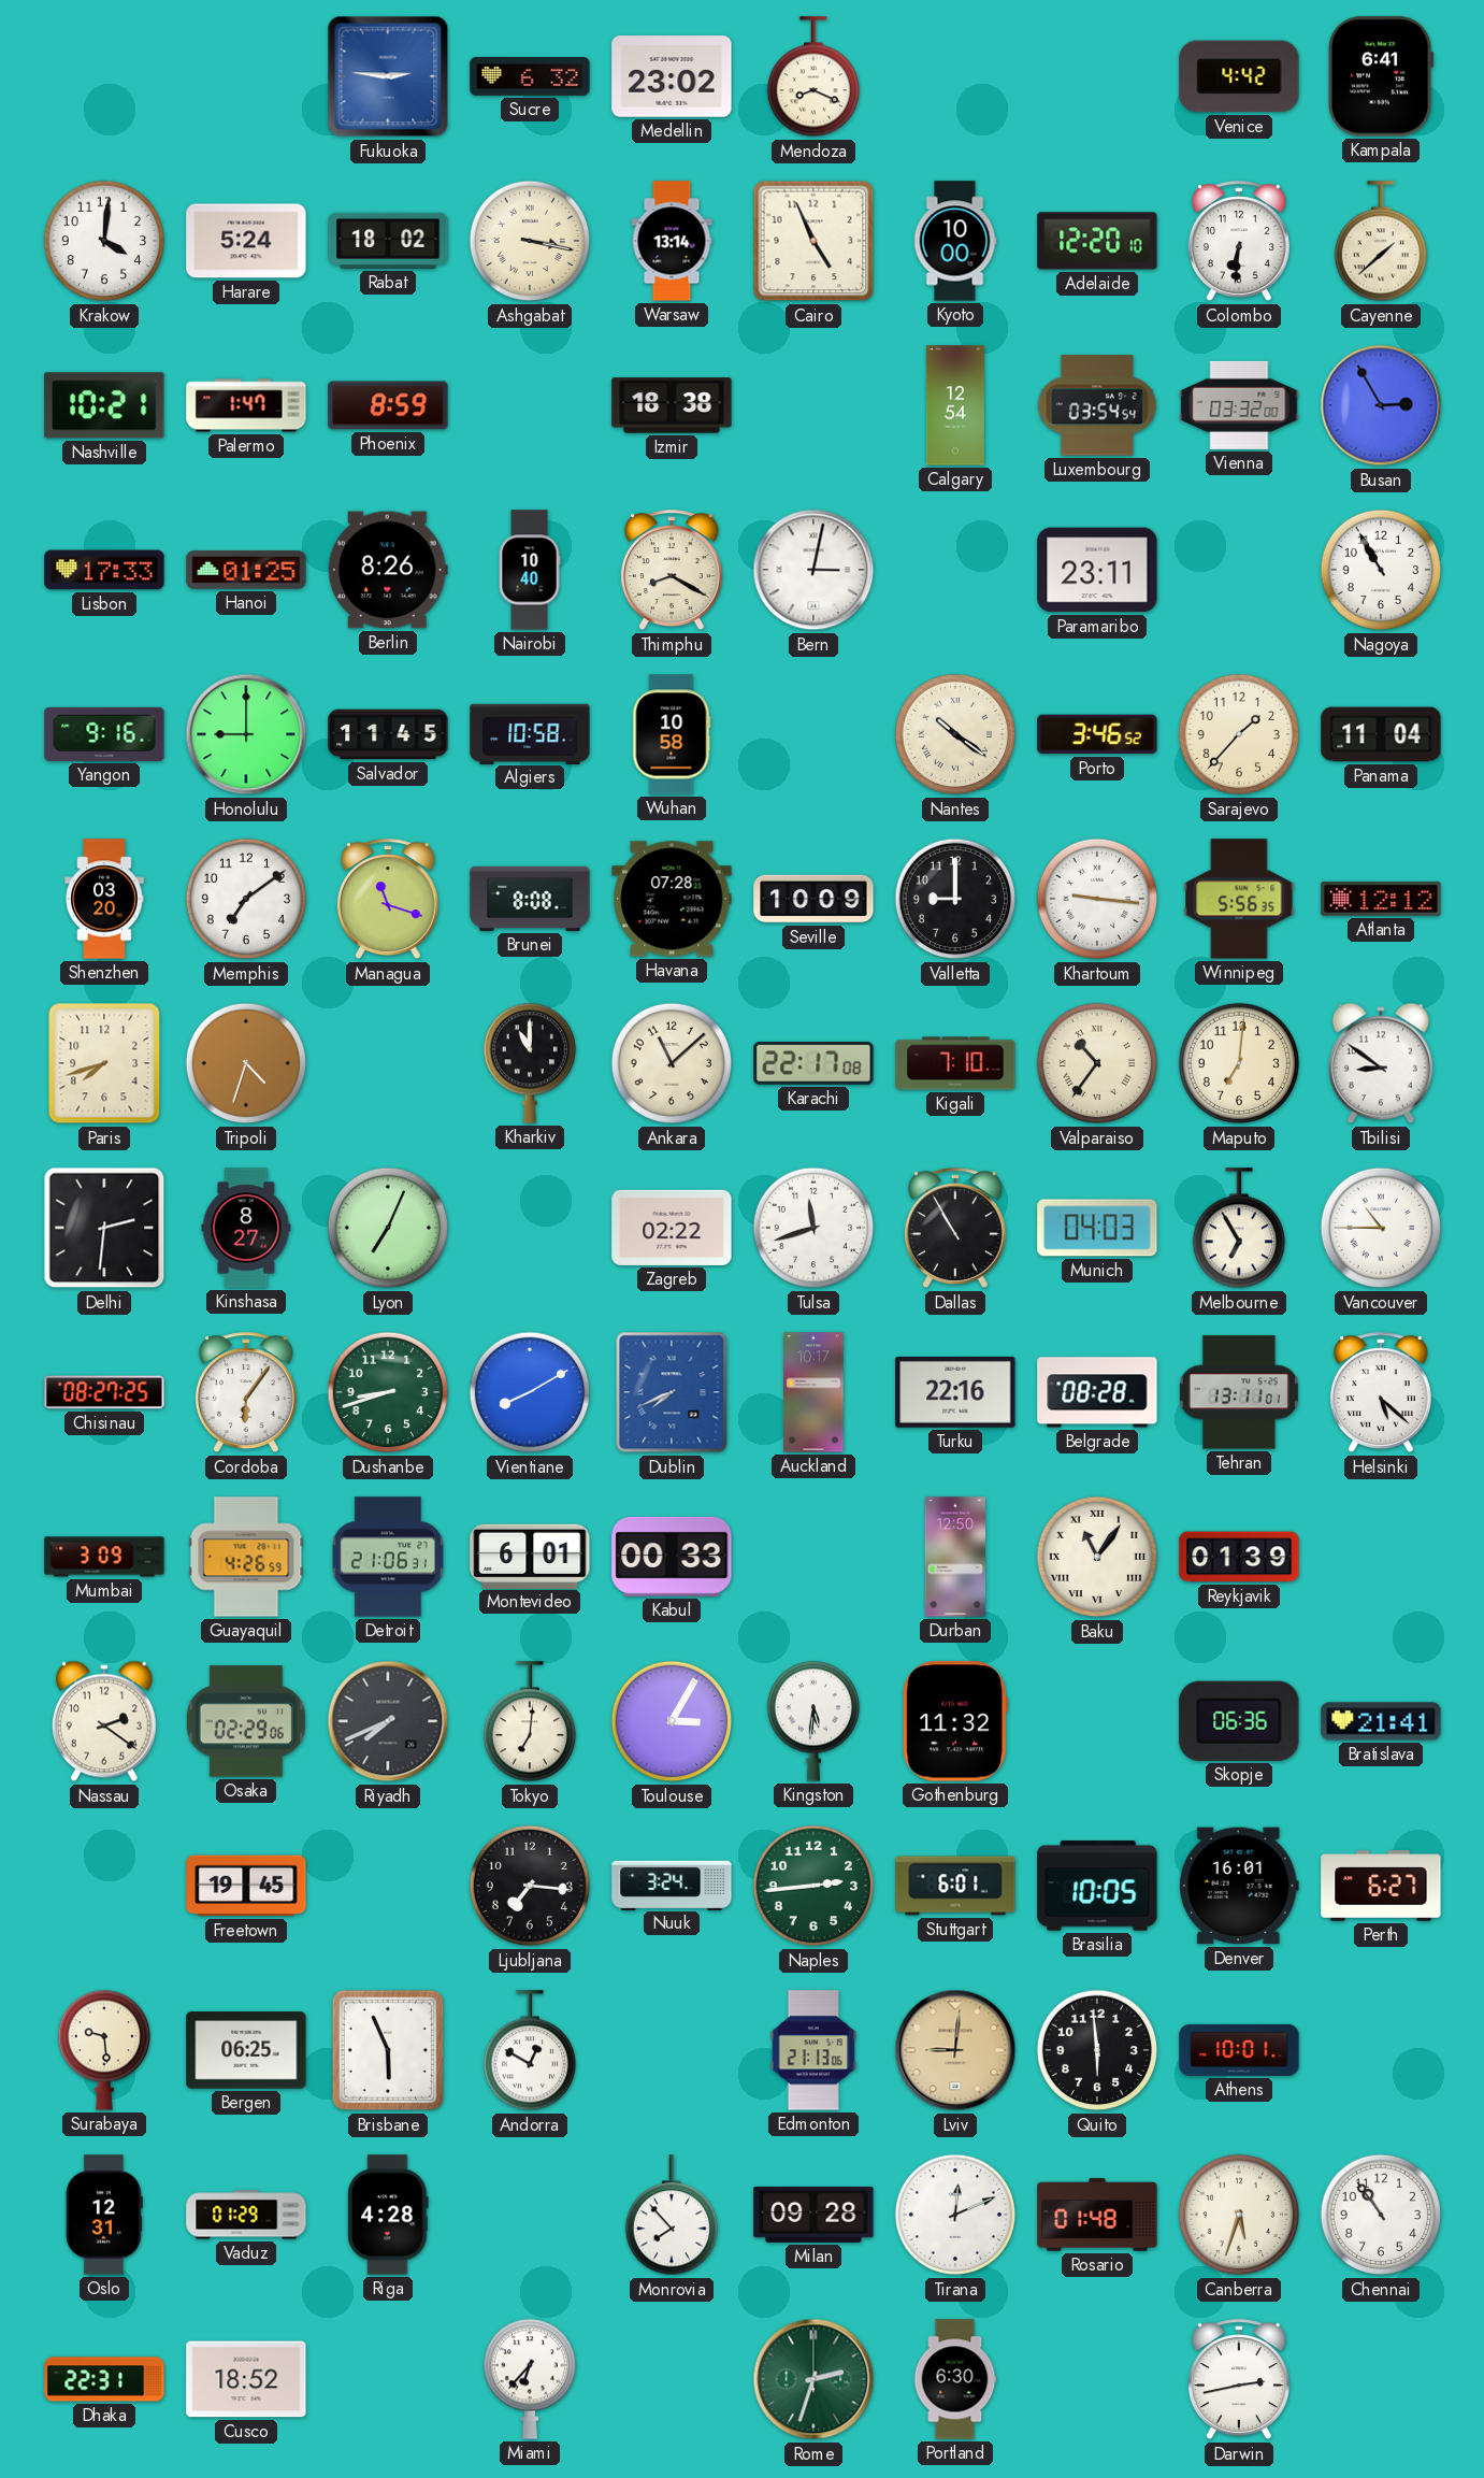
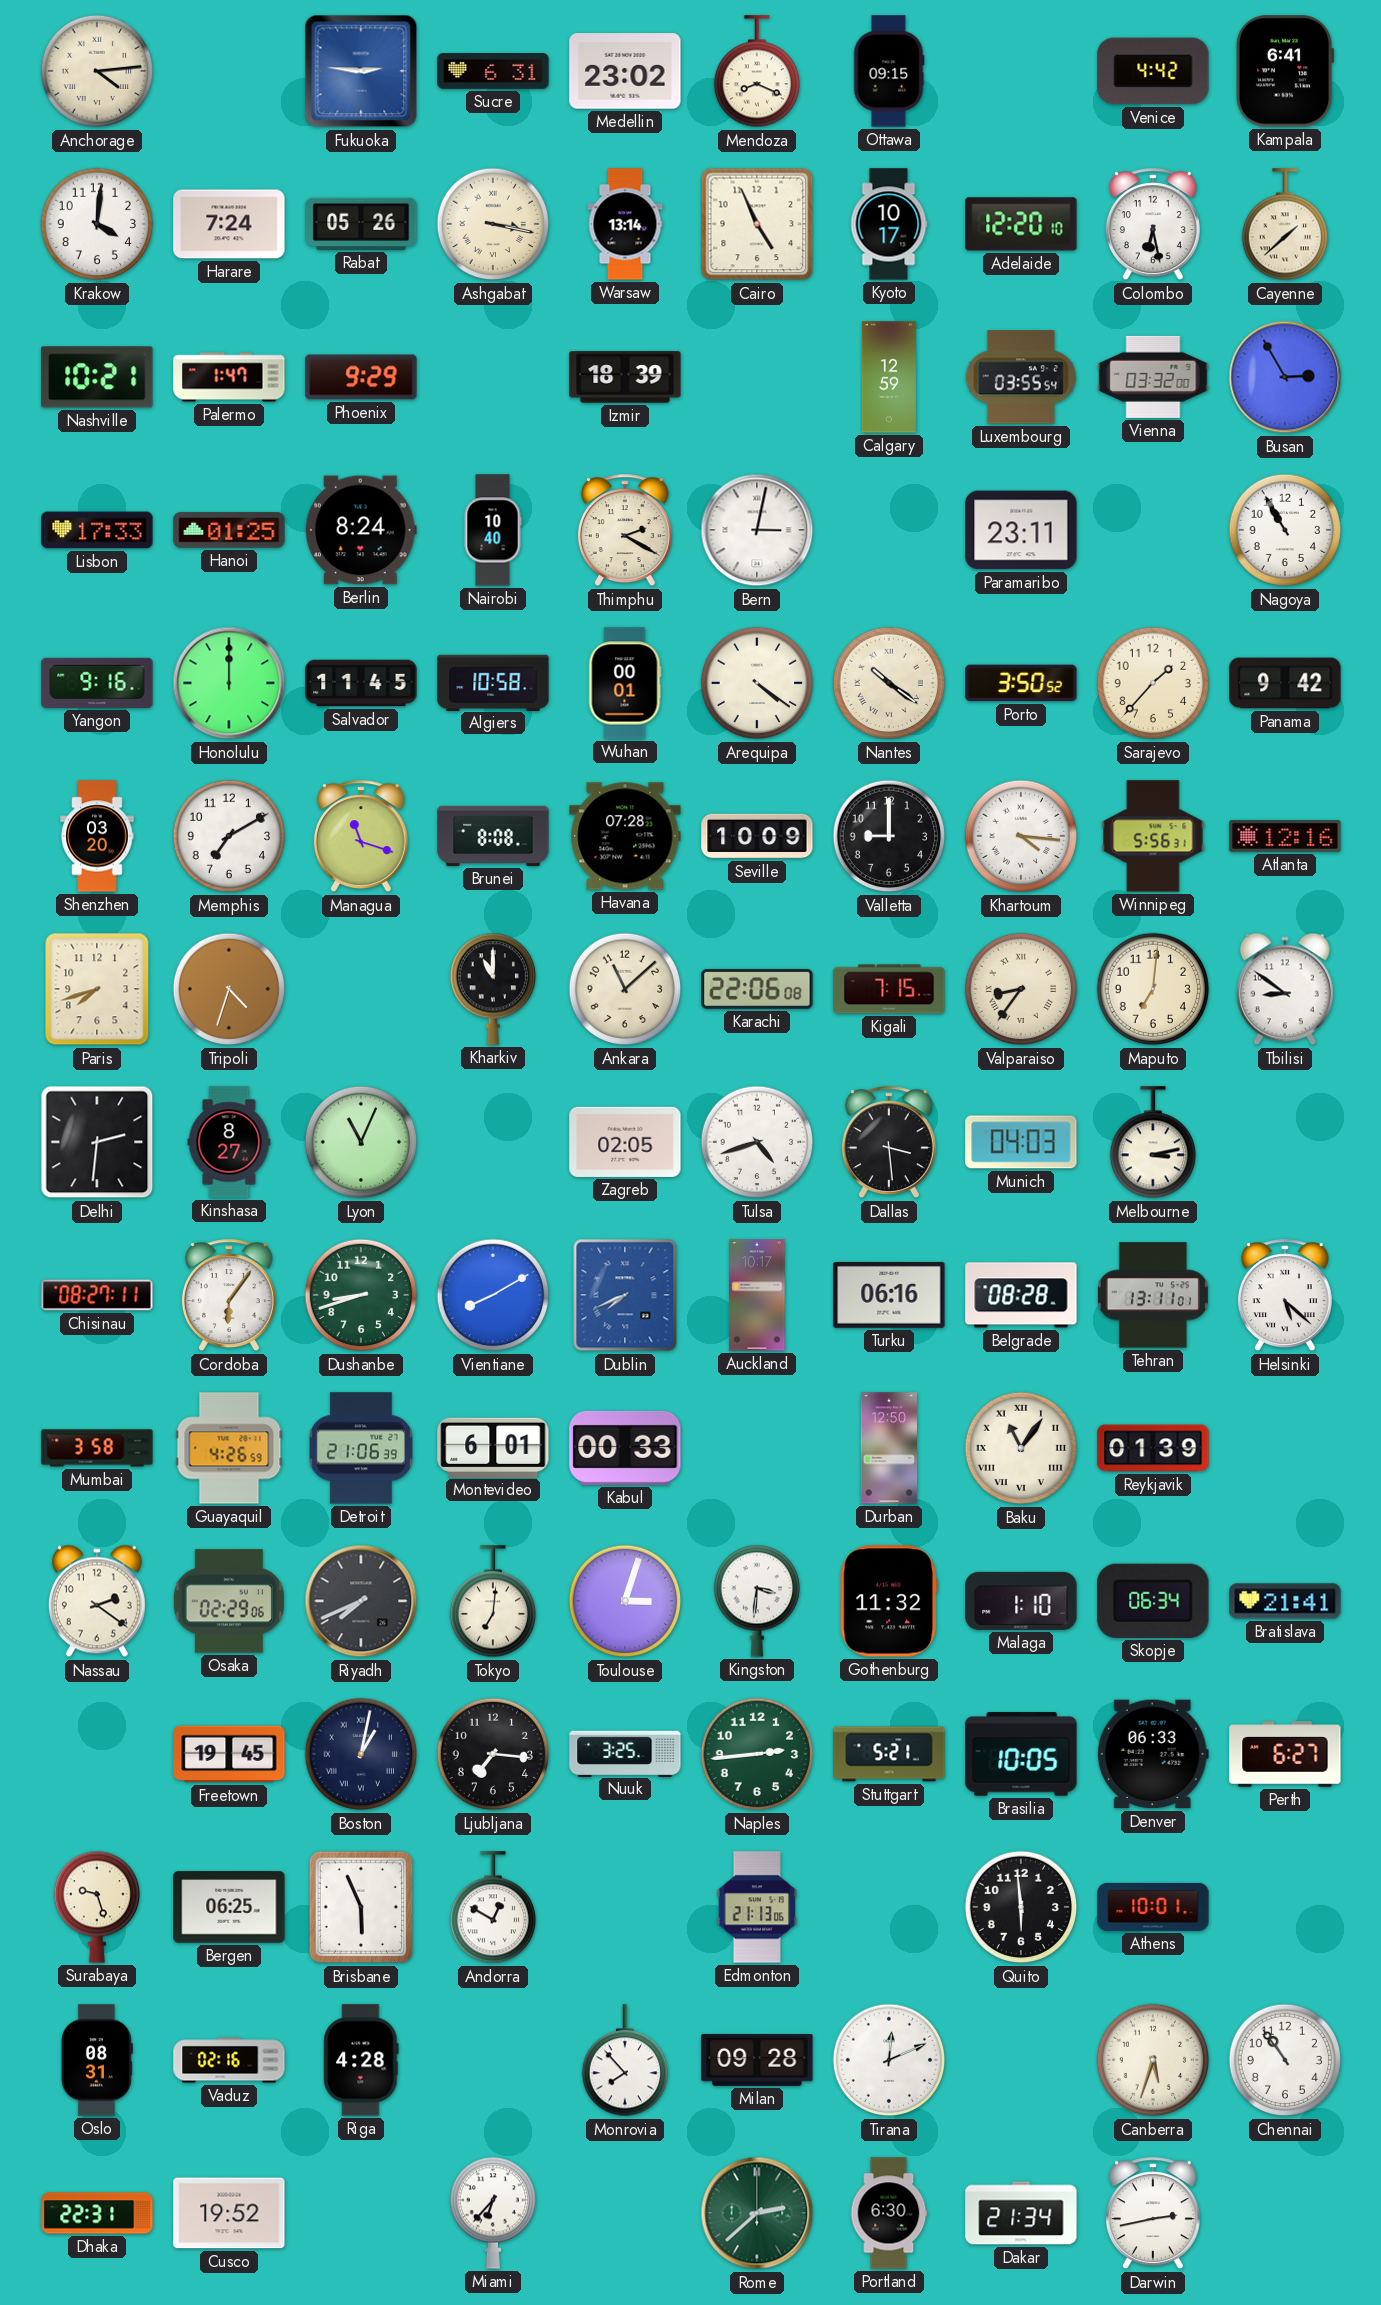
Anchorage: none -> 4:14
Sucre: 6:32 -> 6:31
Ottawa: none -> 09:15
Harare: 5:24 -> 7:24
Rabat: 18:02 -> 05:26
Kyoto: 10:00 -> 10:17
Colombo: 6:31 -> 6:28
Phoenix: 8:59 -> 9:29
Izmir: 18:38 -> 18:39
Calgary: 12:54 -> 12:59
Luxembourg: 03:54 -> 03:55
Berlin: 8:26 -> 8:24
Thimphu: 8:20 -> 2:20
Honolulu: 9:00 -> 12:00
Wuhan: 10:58 -> 00:01
Arequipa: none -> 4:21
Porto: 3:46 -> 3:50
Panama: 11:04 -> 9:42
Memphis: 7:09 -> 7:10
Khartoum: 9:16 -> 4:16
Winnipeg: 5:56:35 -> 5:56:31
Atlanta: 12:12 -> 12:16
Karachi: 22:17 -> 22:06
Kigali: 7:10 -> 7:15
Valparaiso: 10:36 -> 8:36
Lyon: 7:04 -> 11:04
Zagreb: 02:22 -> 02:05
Tulsa: 11:42 -> 4:42
Dallas: 10:55 -> 3:29
Melbourne: 6:55 -> 3:13
Vancouver: 10:45 -> none
Chisinau: 08:27:25 -> 08:27:11
Turku: 22:16 -> 06:16
Mumbai: 3:09 -> 3:58
Detroit: 21:06:31 -> 21:06:39
Toulouse: 3:05 -> 3:03
Kingston: 5:31 -> 3:31
Malaga: none -> 1:10
Skopje: 06:36 -> 06:34
Boston: none -> 1:02
Nuuk: 3:24 -> 3:25
Stuttgart: 6:01 -> 5:21
Denver: 16:01 -> 06:33
Surabaya: 9:29 -> 9:27
Lviv: 9:01 -> none
Oslo: 12:31 -> 08:31
Vaduz: 01:29 -> 02:16
Rosario: 01:48 -> none
Cusco: 18:52 -> 19:52
Rome: 2:33 -> 2:38
Dakar: none -> 21:34
